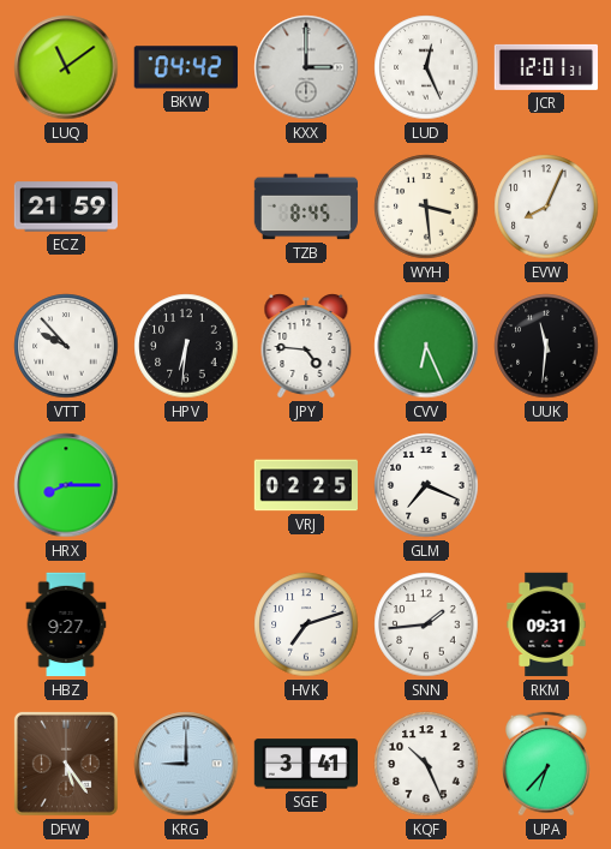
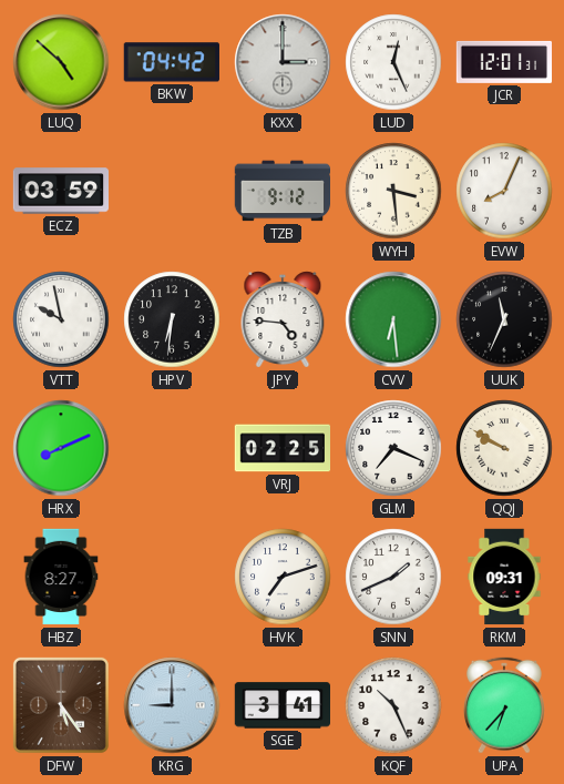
LUQ: 11:09 -> 4:52
ECZ: 21:59 -> 03:59
TZB: 8:45 -> 9:12
VTT: 9:53 -> 9:58
CVV: 6:26 -> 6:29
UUK: 11:31 -> 11:34
HRX: 8:15 -> 8:11
QQJ: none -> 9:50
HBZ: 9:27 -> 8:27
SNN: 1:44 -> 1:41
